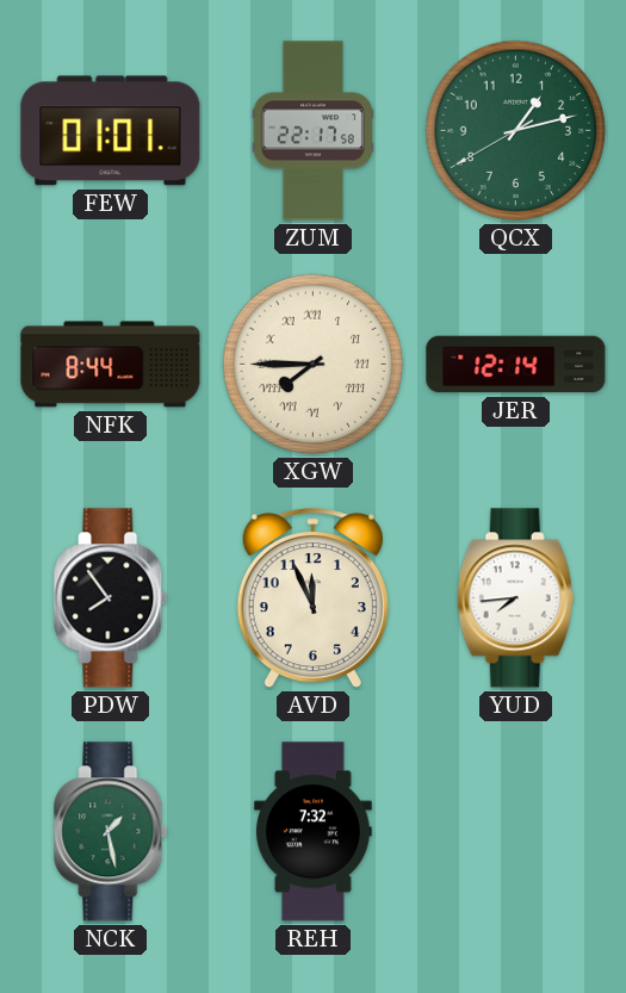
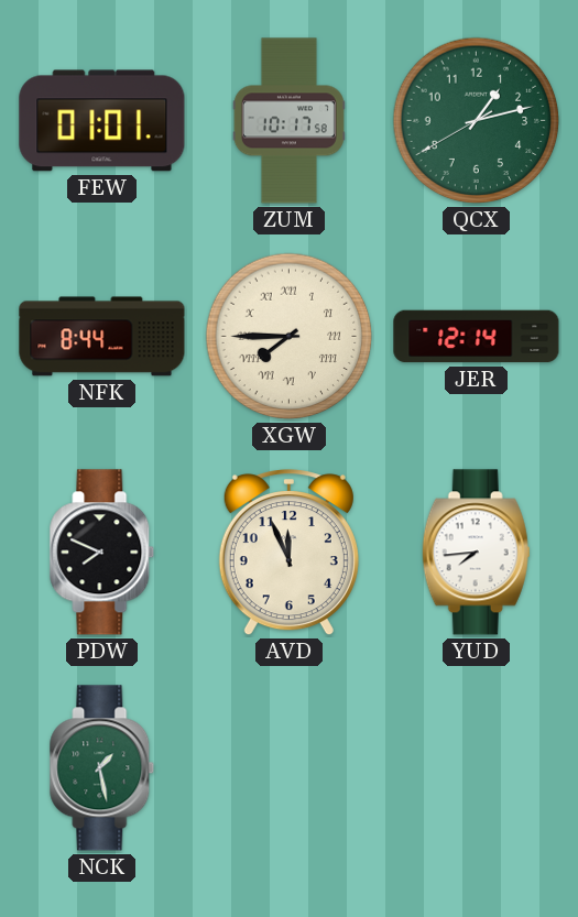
ZUM: 22:17 -> 10:17
PDW: 7:54 -> 7:49
REH: 7:32 -> none
